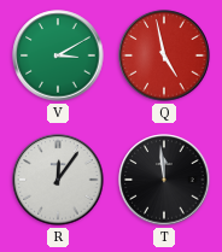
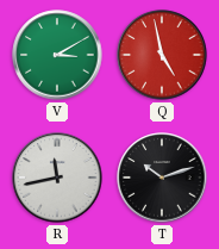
R: 12:06 -> 11:43
T: 11:59 -> 10:12
